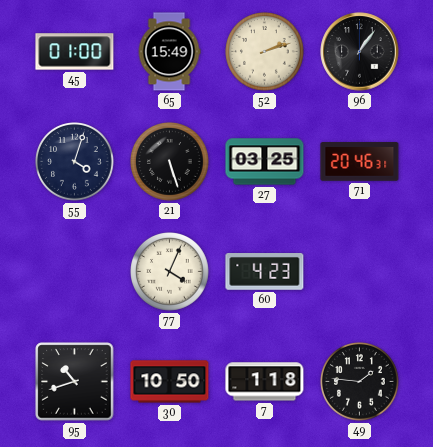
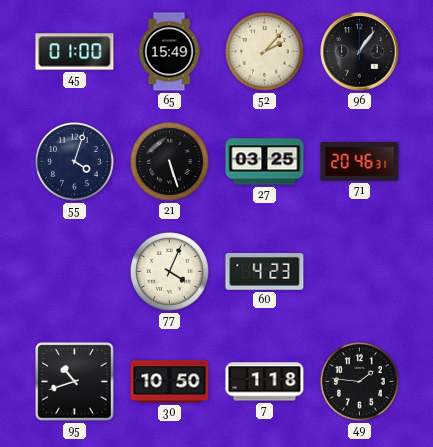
52: 2:12 -> 2:07
